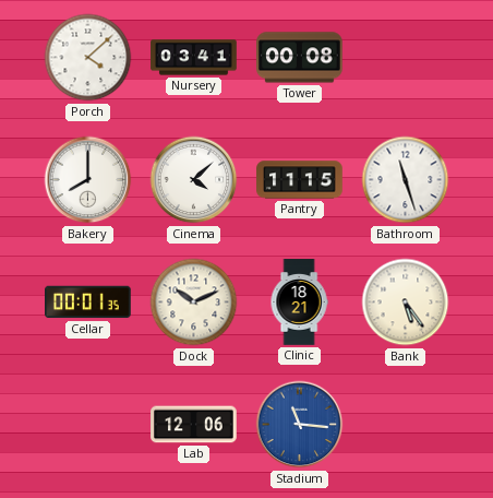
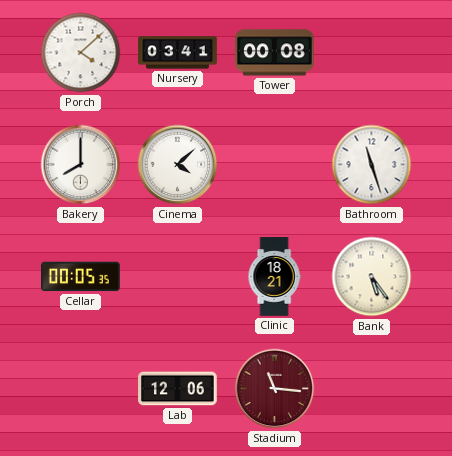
Pantry: 11:15 -> none
Cellar: 00:01 -> 00:05
Dock: 10:11 -> none
Stadium dial: blue -> burgundy
